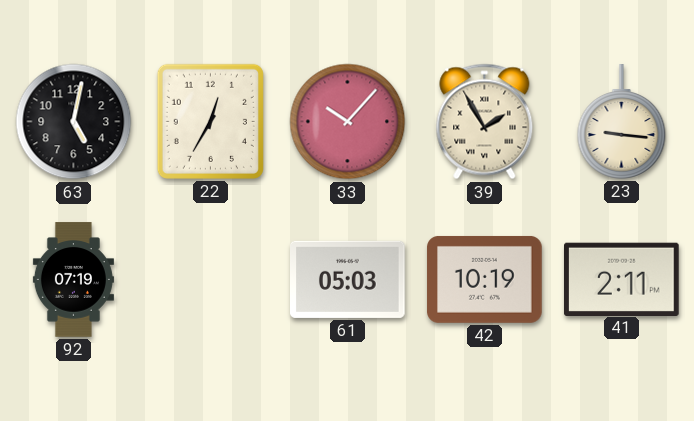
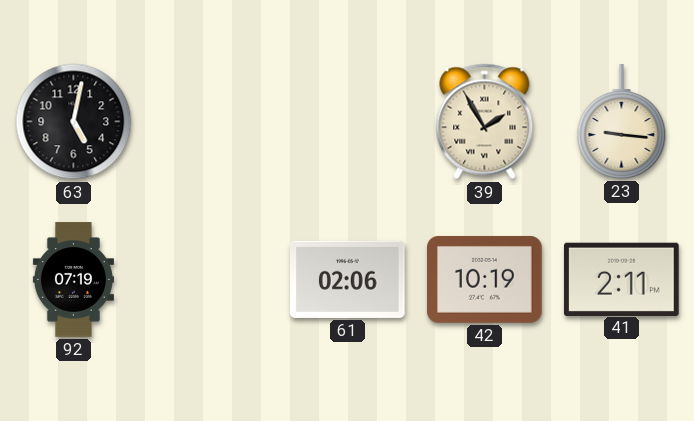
22: 12:35 -> none
33: 10:07 -> none
61: 05:03 -> 02:06
